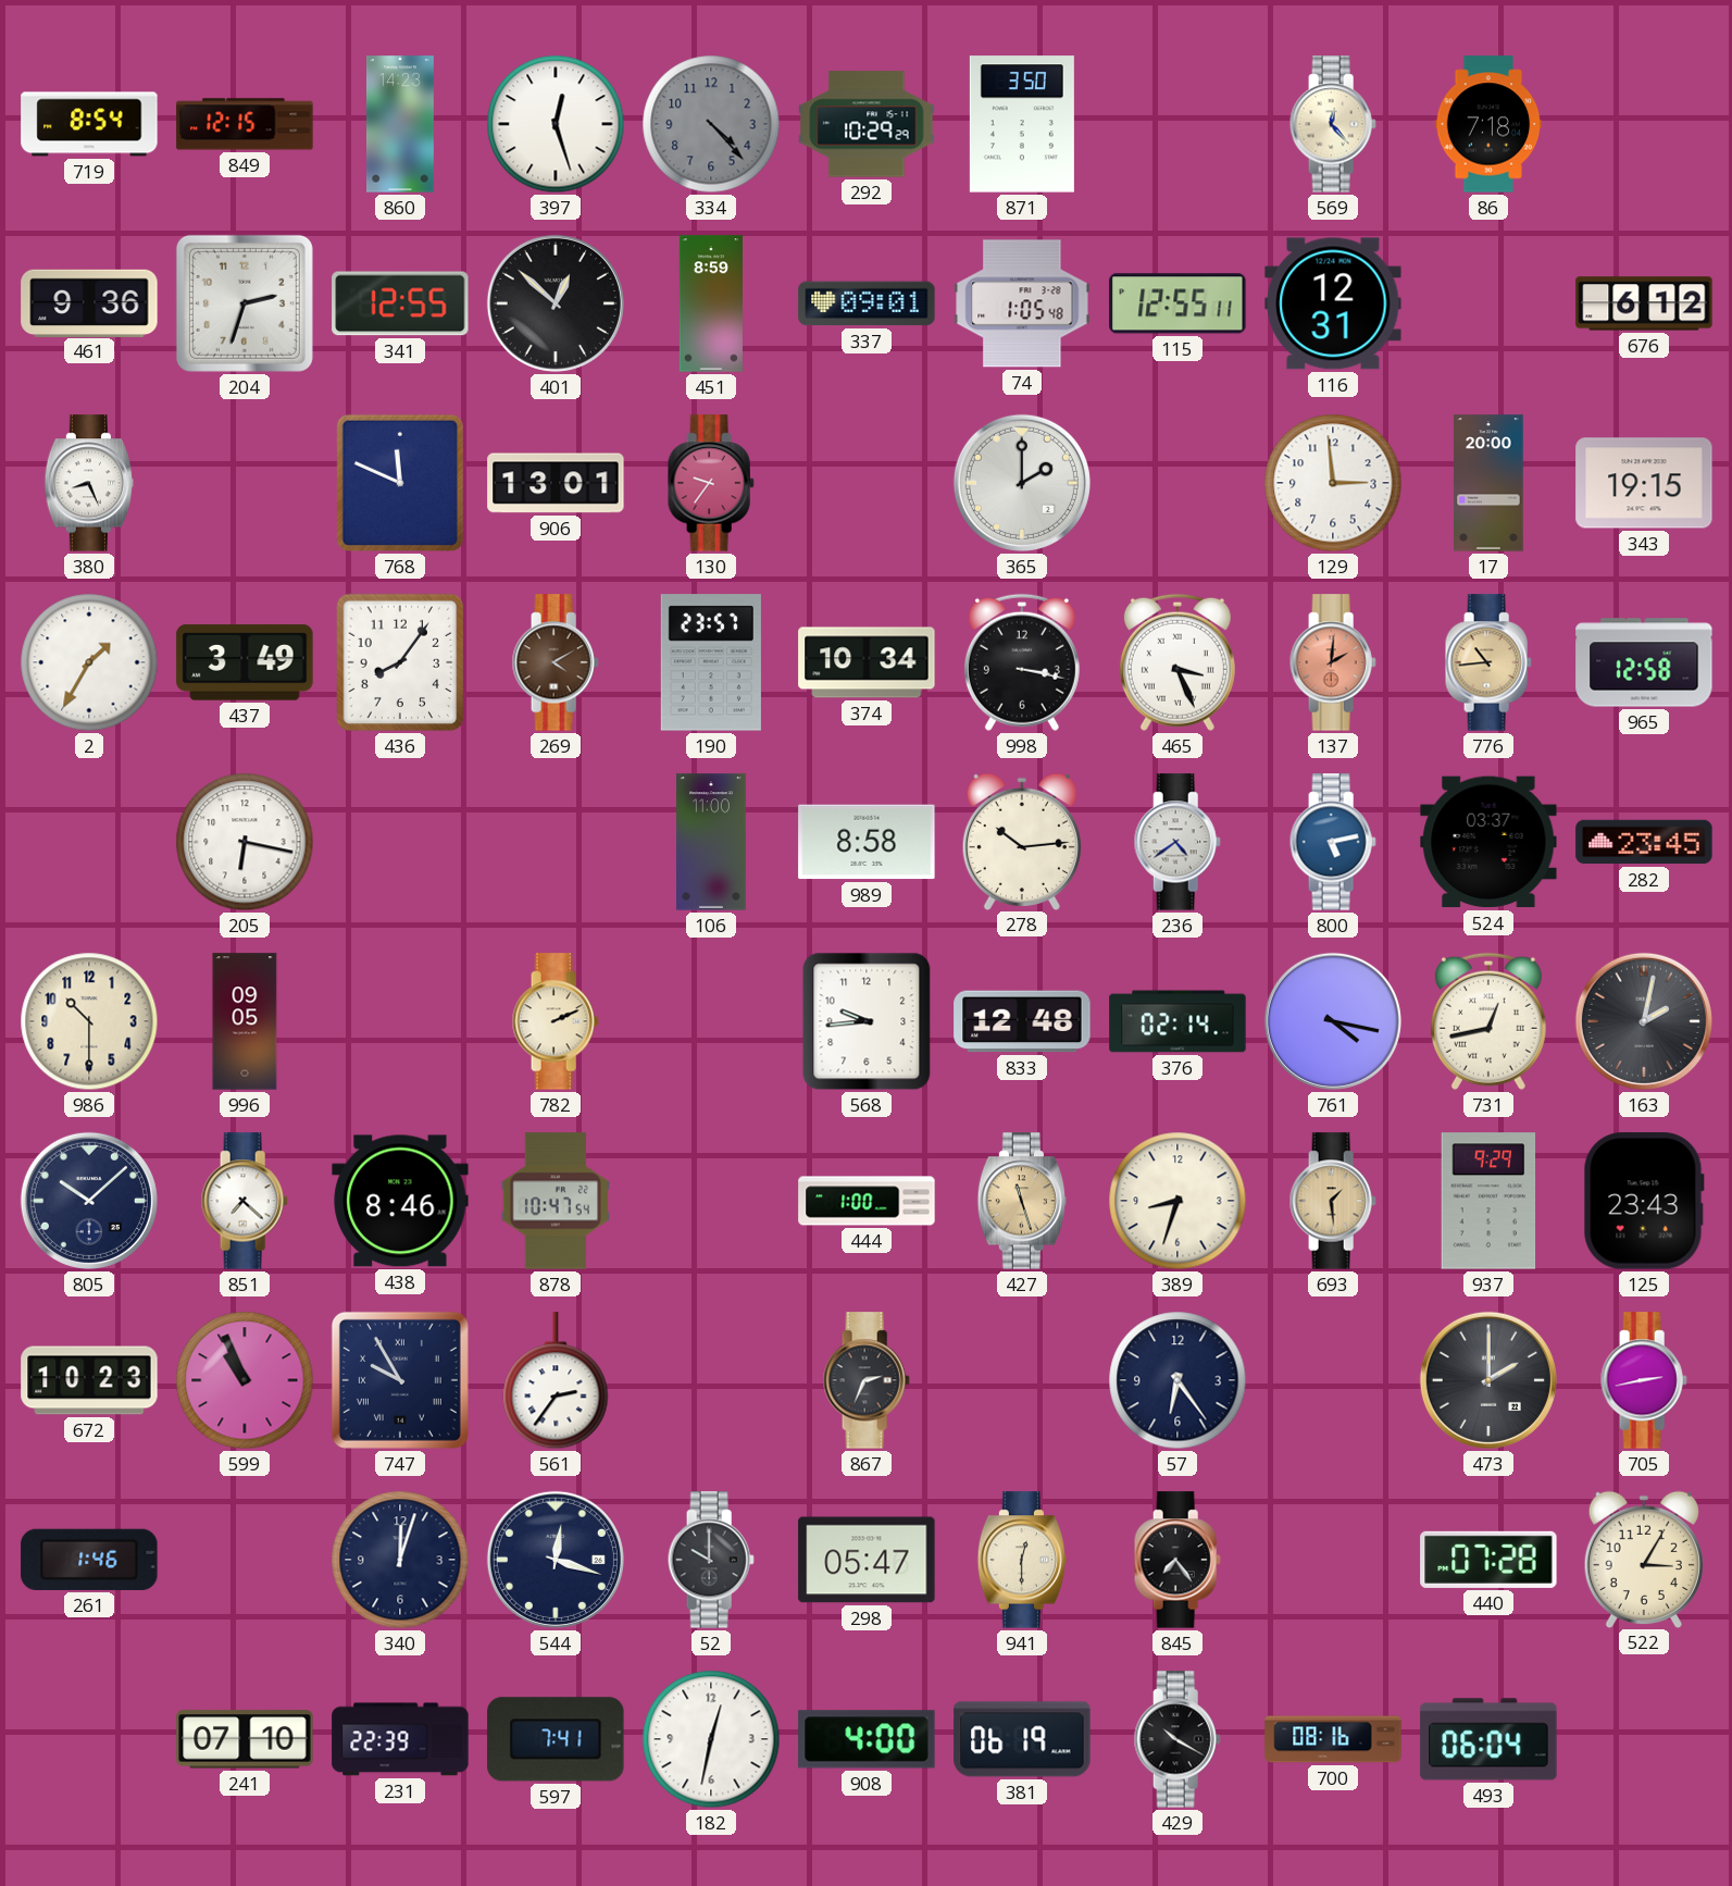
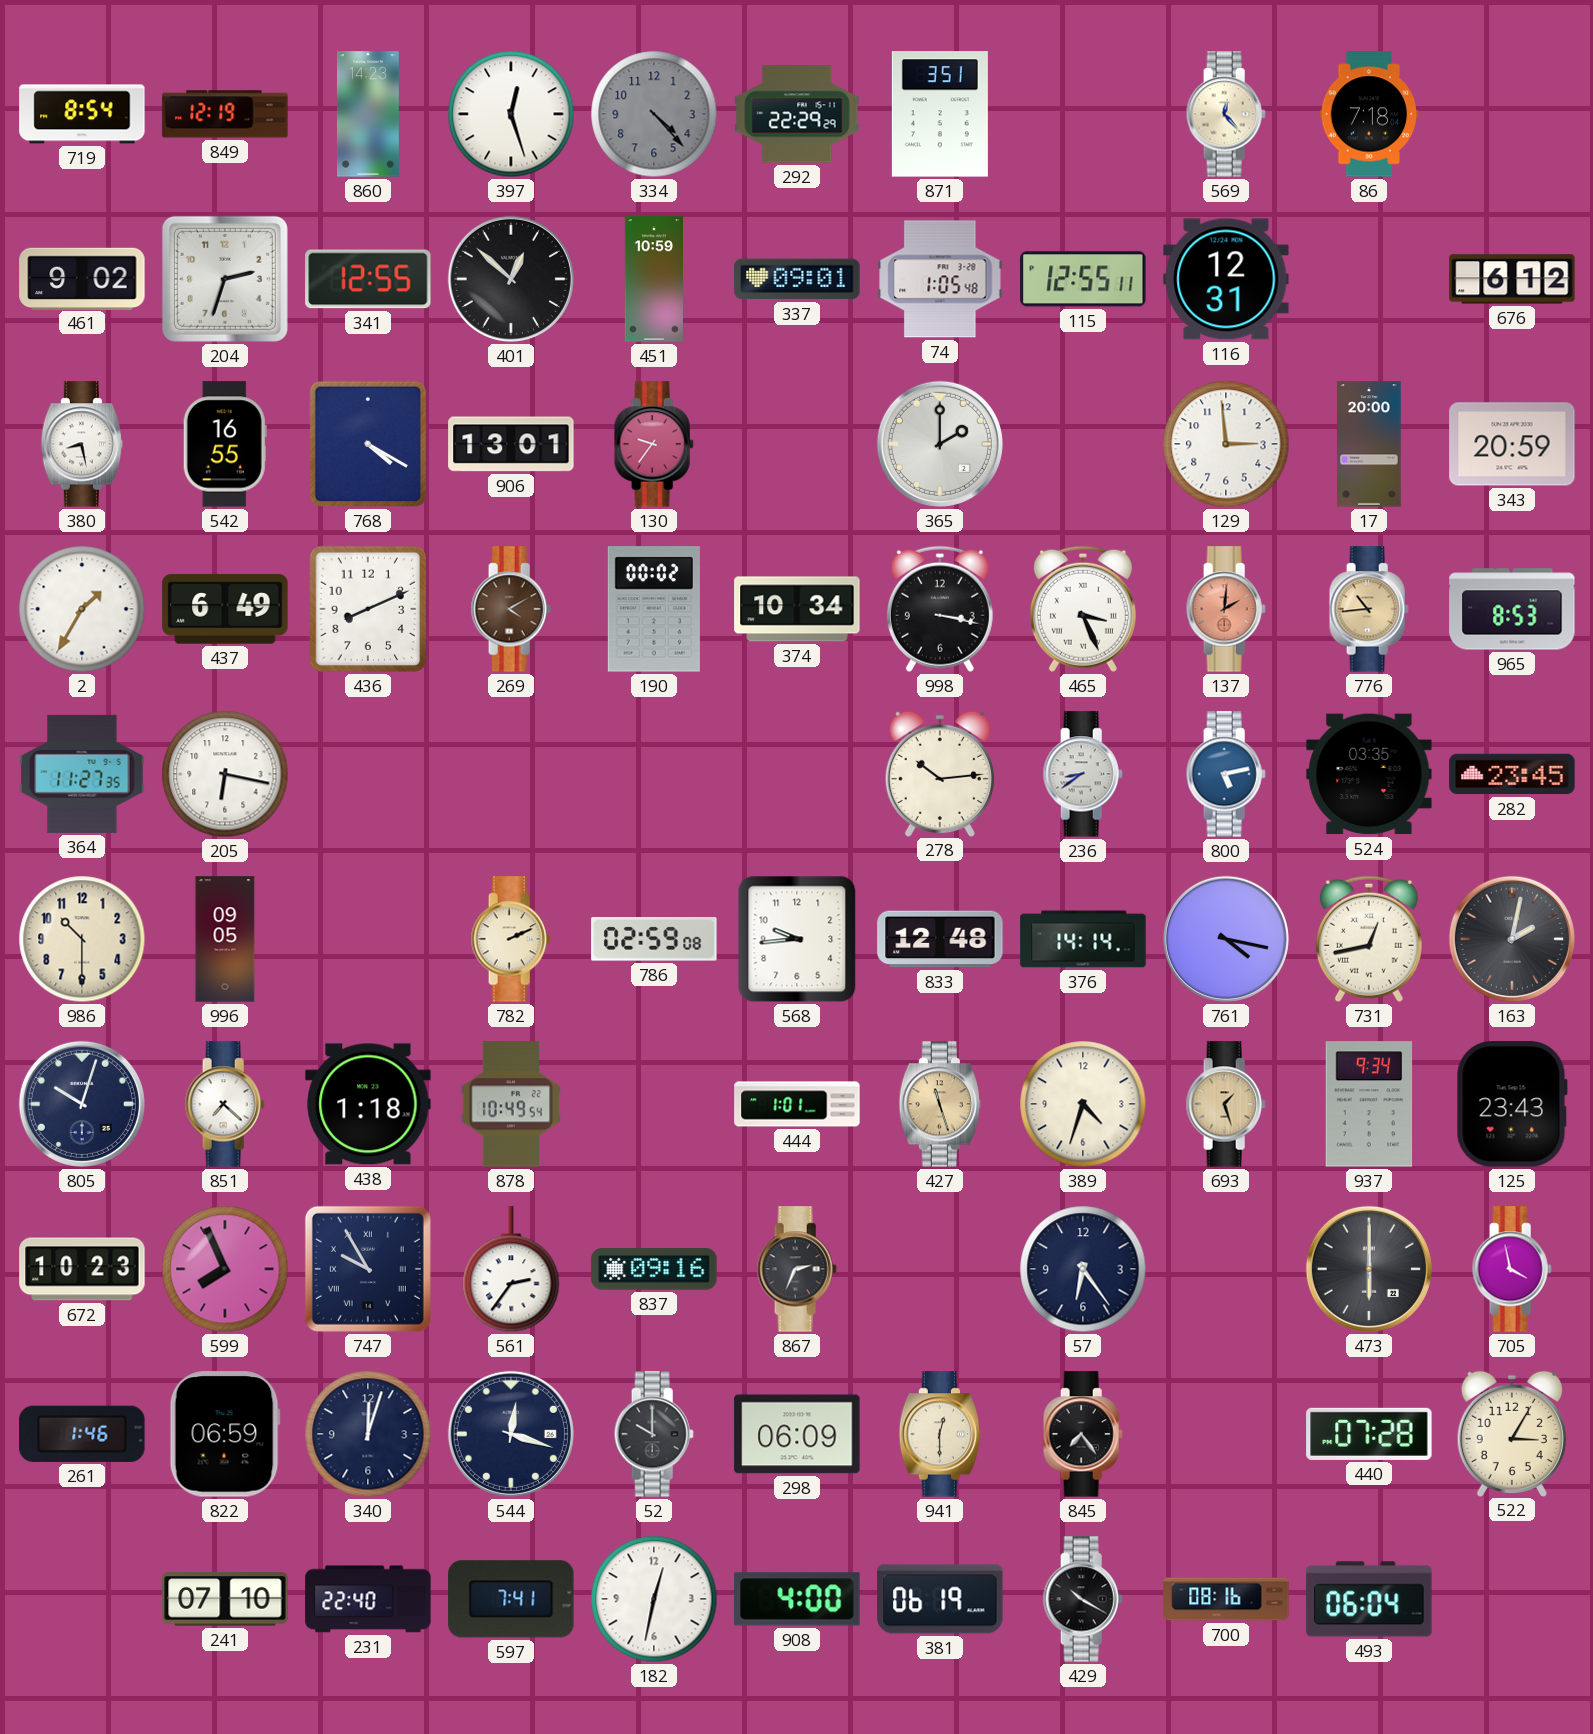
849: 12:15 -> 12:19
292: 10:29 -> 22:29
871: 3:50 -> 3:51
461: 9:36 -> 9:02
451: 8:59 -> 10:59
380: 8:26 -> 8:28
542: none -> 16:55
768: 11:49 -> 4:20
343: 19:15 -> 20:59
437: 3:49 -> 6:49
436: 8:06 -> 8:11
190: 23:57 -> 00:02
965: 12:58 -> 8:53
364: none -> 11:27
106: 11:00 -> none
989: 8:58 -> none
236: 4:39 -> 8:39
524: 03:37 -> 03:35
786: none -> 02:59
376: 02:14 -> 14:14
805: 10:08 -> 10:03
438: 8:46 -> 1:18
878: 10:47 -> 10:49
444: 1:00 -> 1:01
389: 8:33 -> 4:33
693: 1:29 -> 1:27
937: 9:29 -> 9:34
599: 10:56 -> 7:56
837: none -> 09:16
473: 2:00 -> 6:00
705: 2:43 -> 3:58
822: none -> 06:59
298: 05:47 -> 06:09
231: 22:39 -> 22:40
